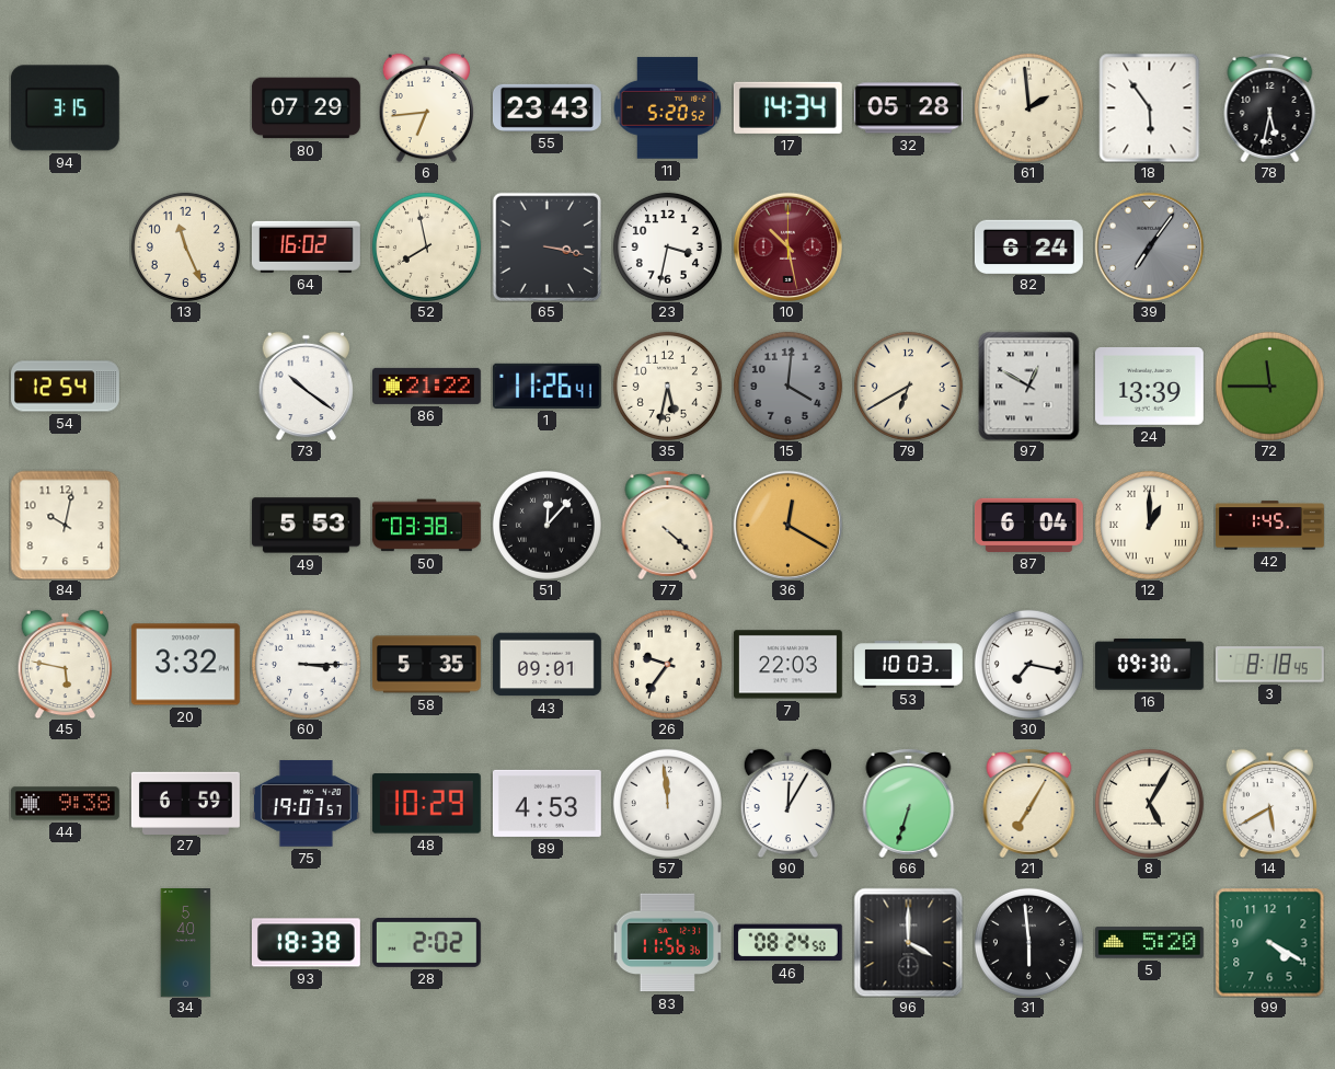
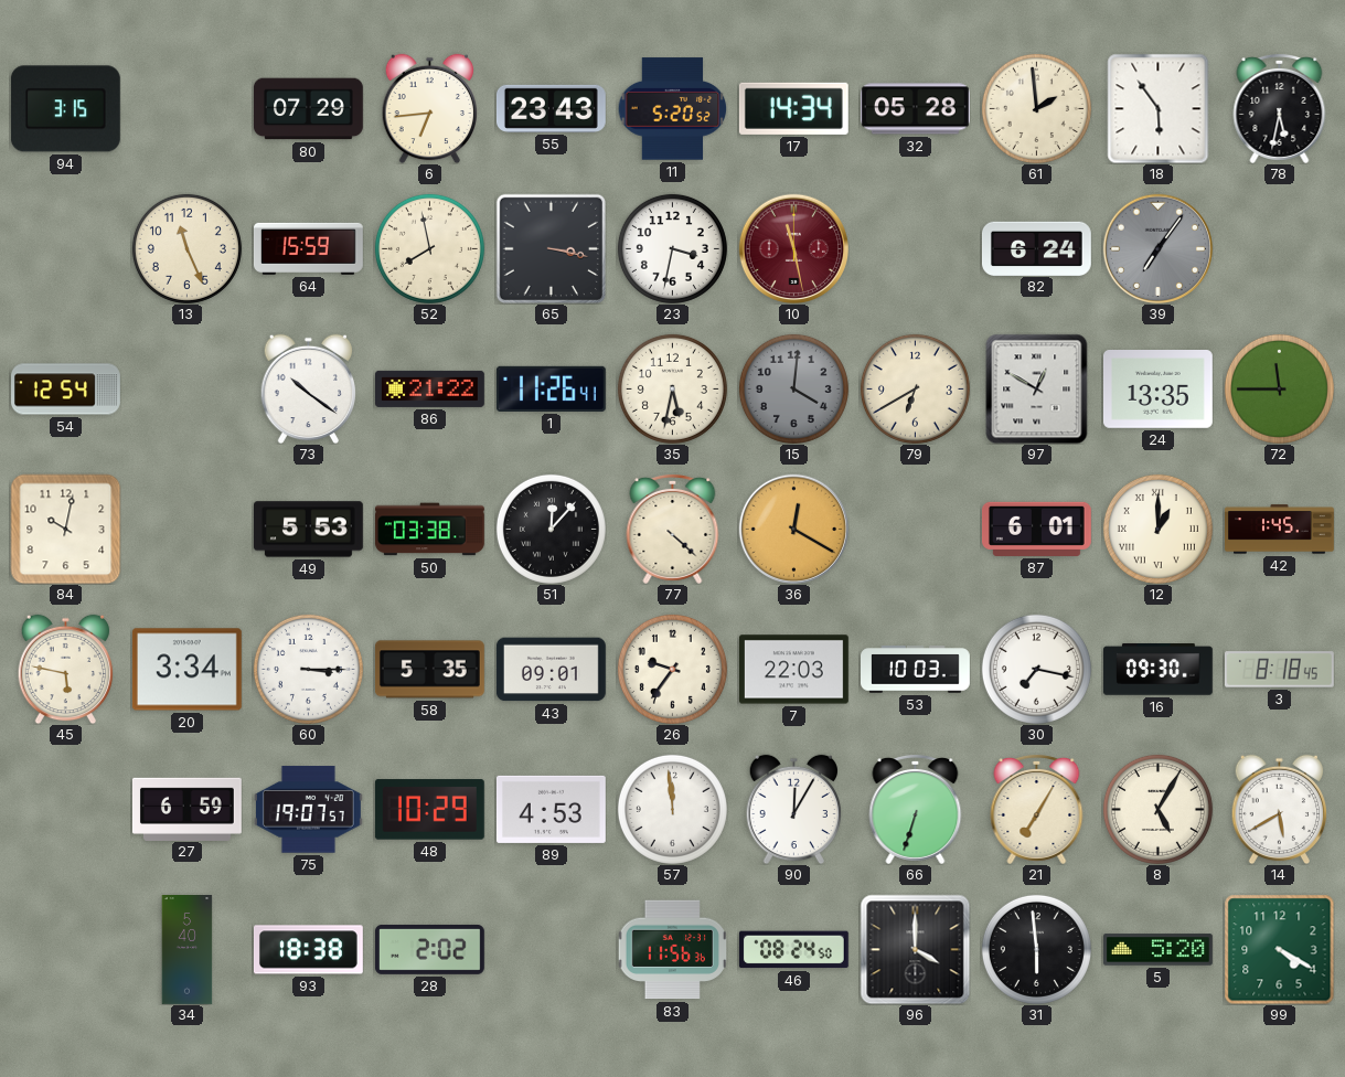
64: 16:02 -> 15:59
10: 10:28 -> 11:28
24: 13:39 -> 13:35
87: 6:04 -> 6:01
20: 3:32 -> 3:34
44: 9:38 -> none
